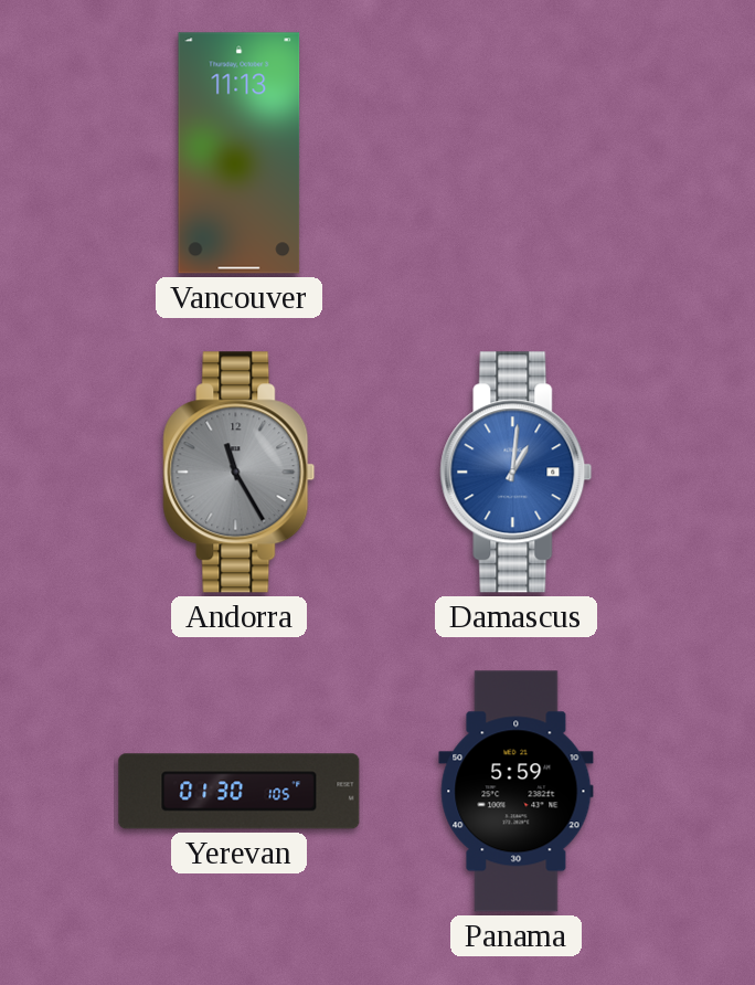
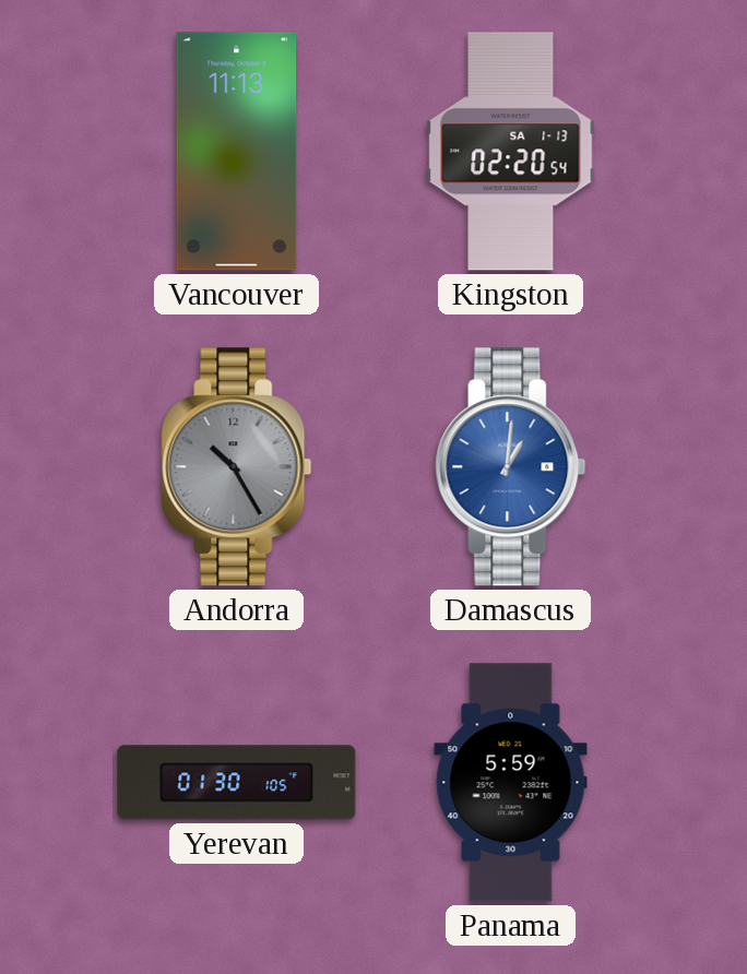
Kingston: none -> 02:20
Andorra: 11:25 -> 10:25
